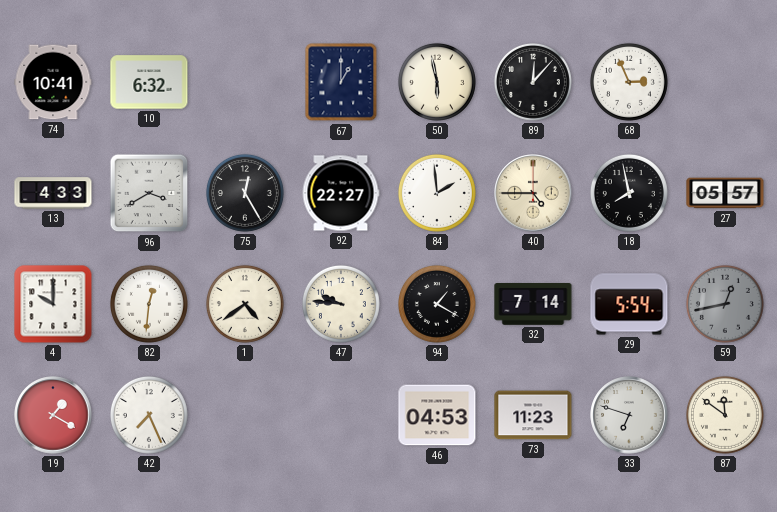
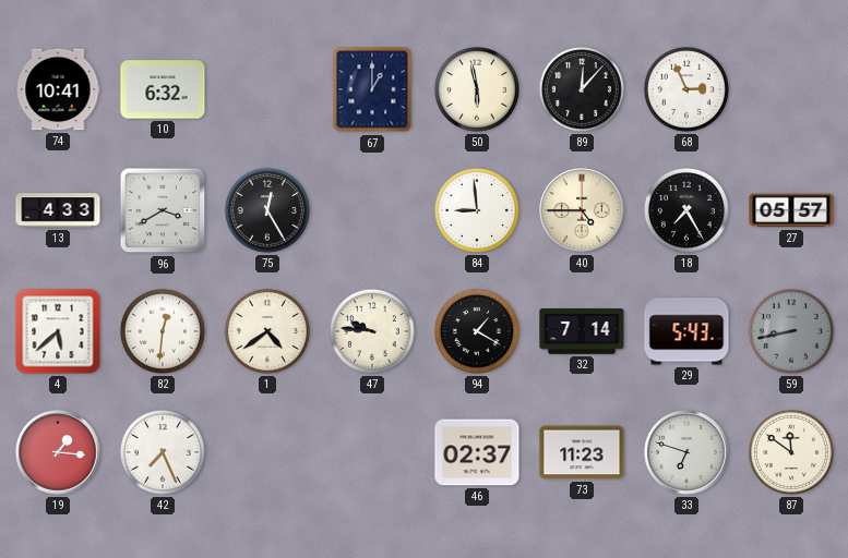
92: 22:27 -> none
84: 1:59 -> 8:59
18: 7:58 -> 7:25
4: 10:00 -> 5:38
29: 5:54 -> 5:43
59: 12:43 -> 8:43
19: 1:20 -> 1:16
46: 04:53 -> 02:37
